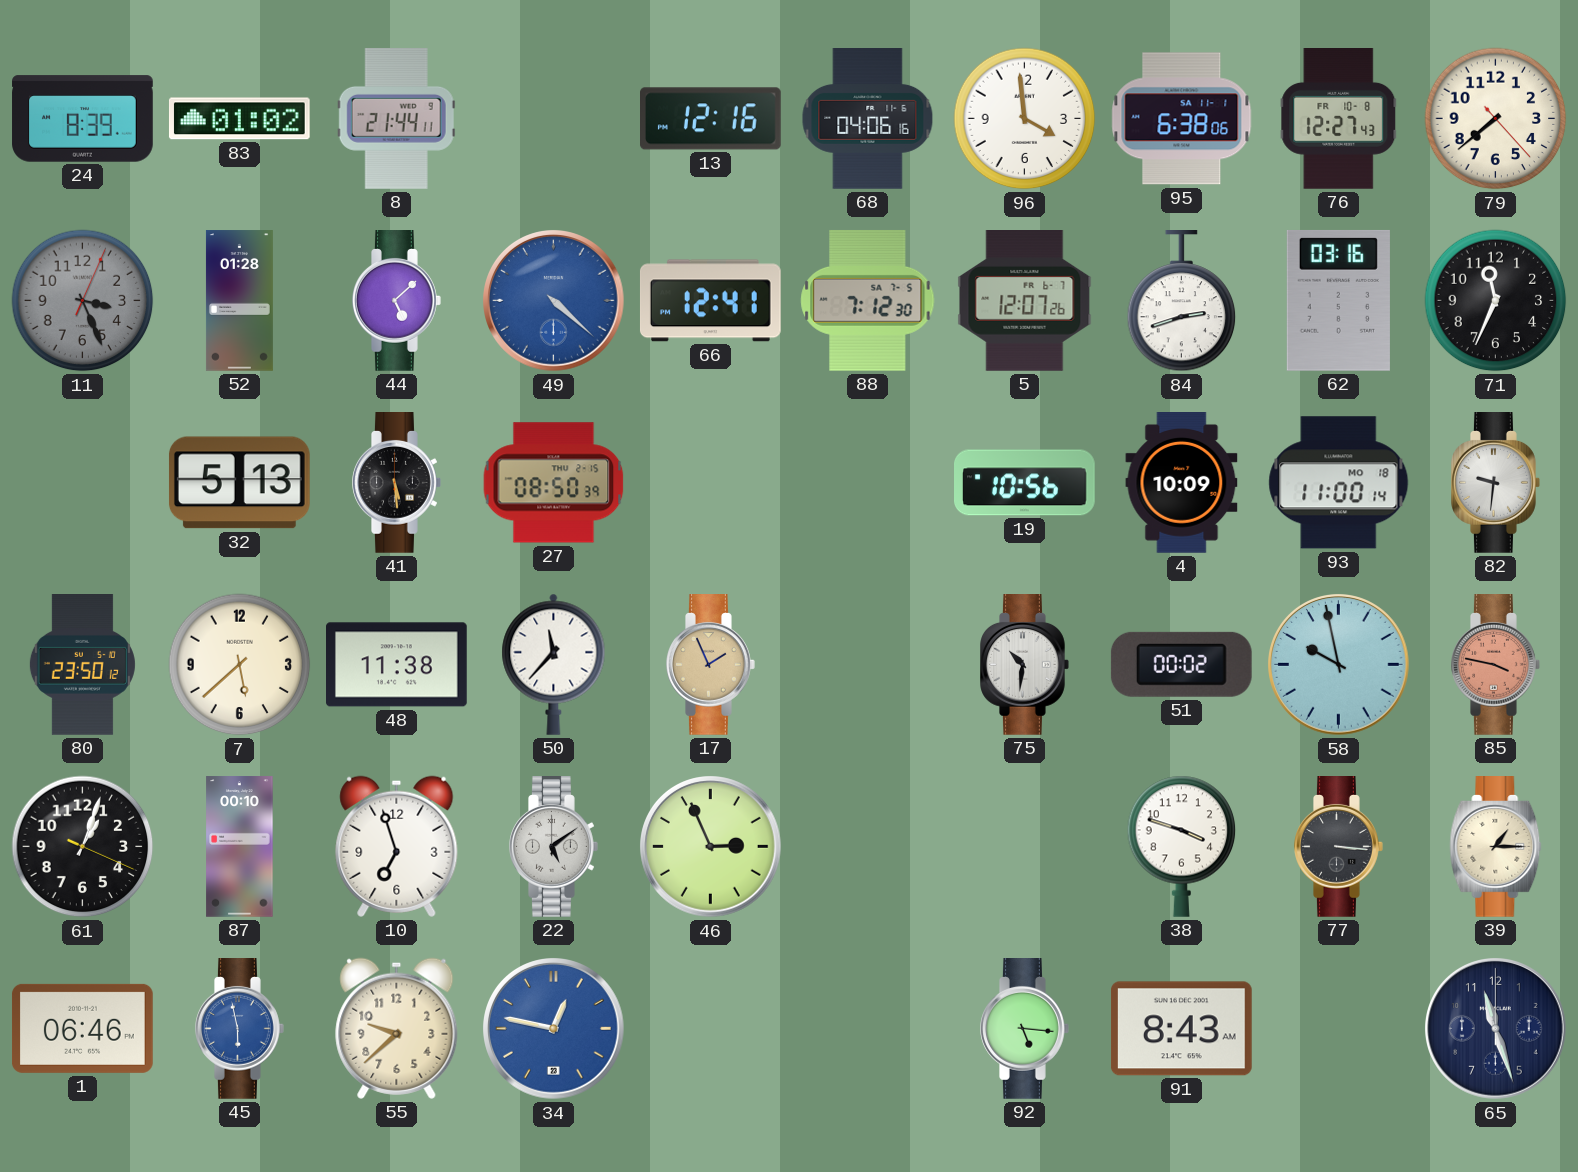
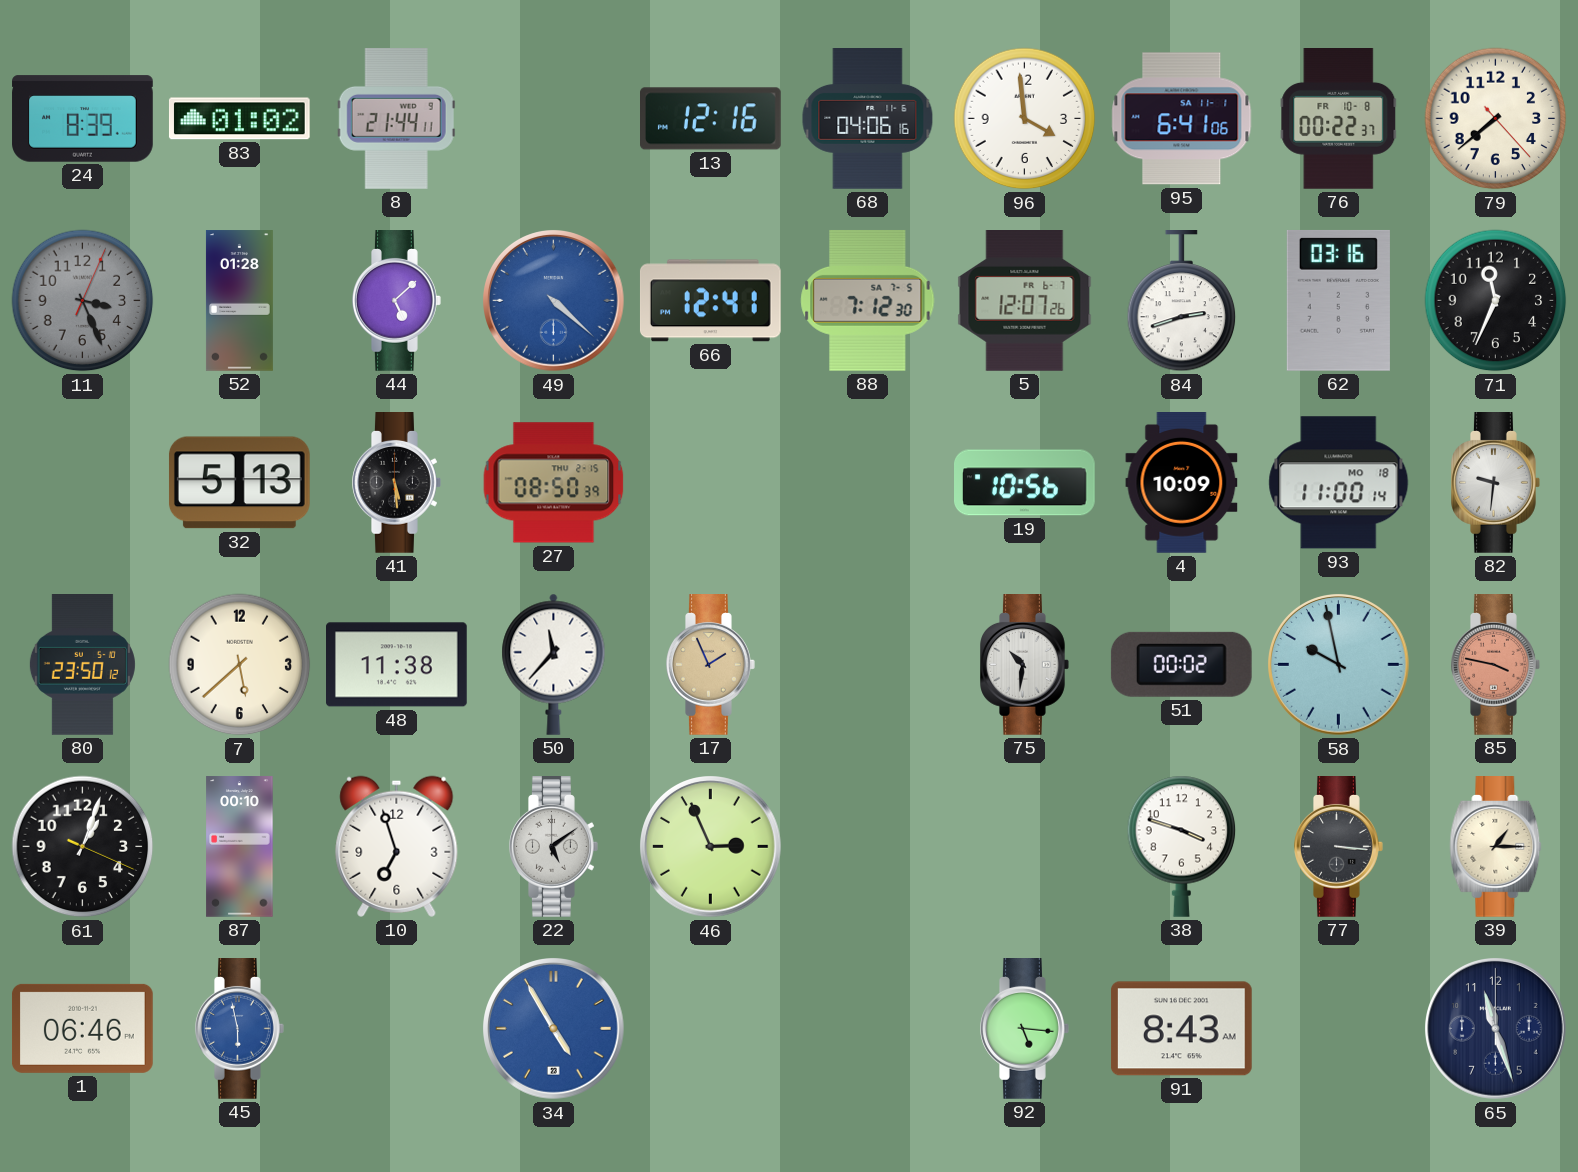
95: 6:38 -> 6:41
76: 12:27 -> 00:22
55: 9:38 -> none
34: 12:47 -> 4:55
